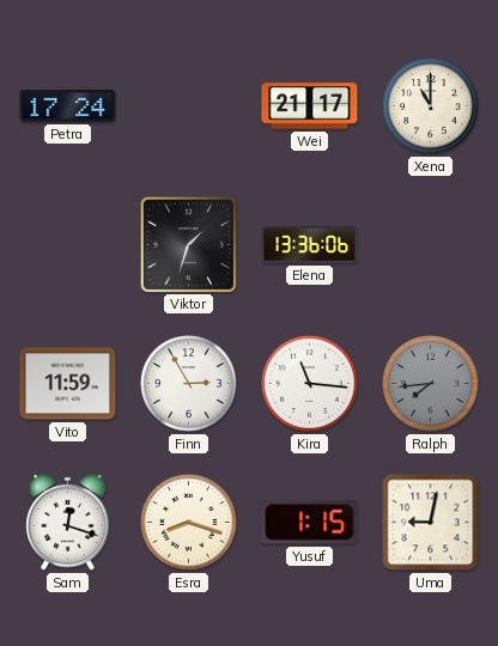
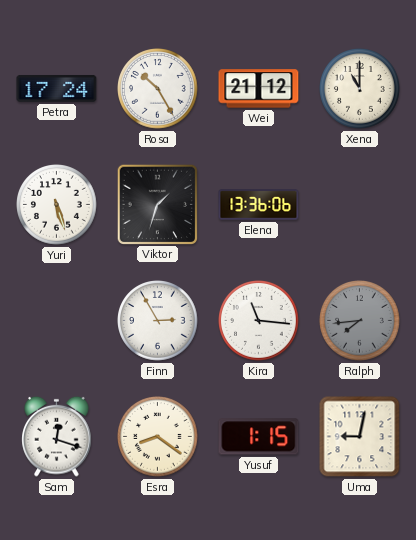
Rosa: none -> 10:25
Wei: 21:17 -> 21:12
Yuri: none -> 5:27
Vito: 11:59 -> none
Esra: 8:18 -> 8:21
